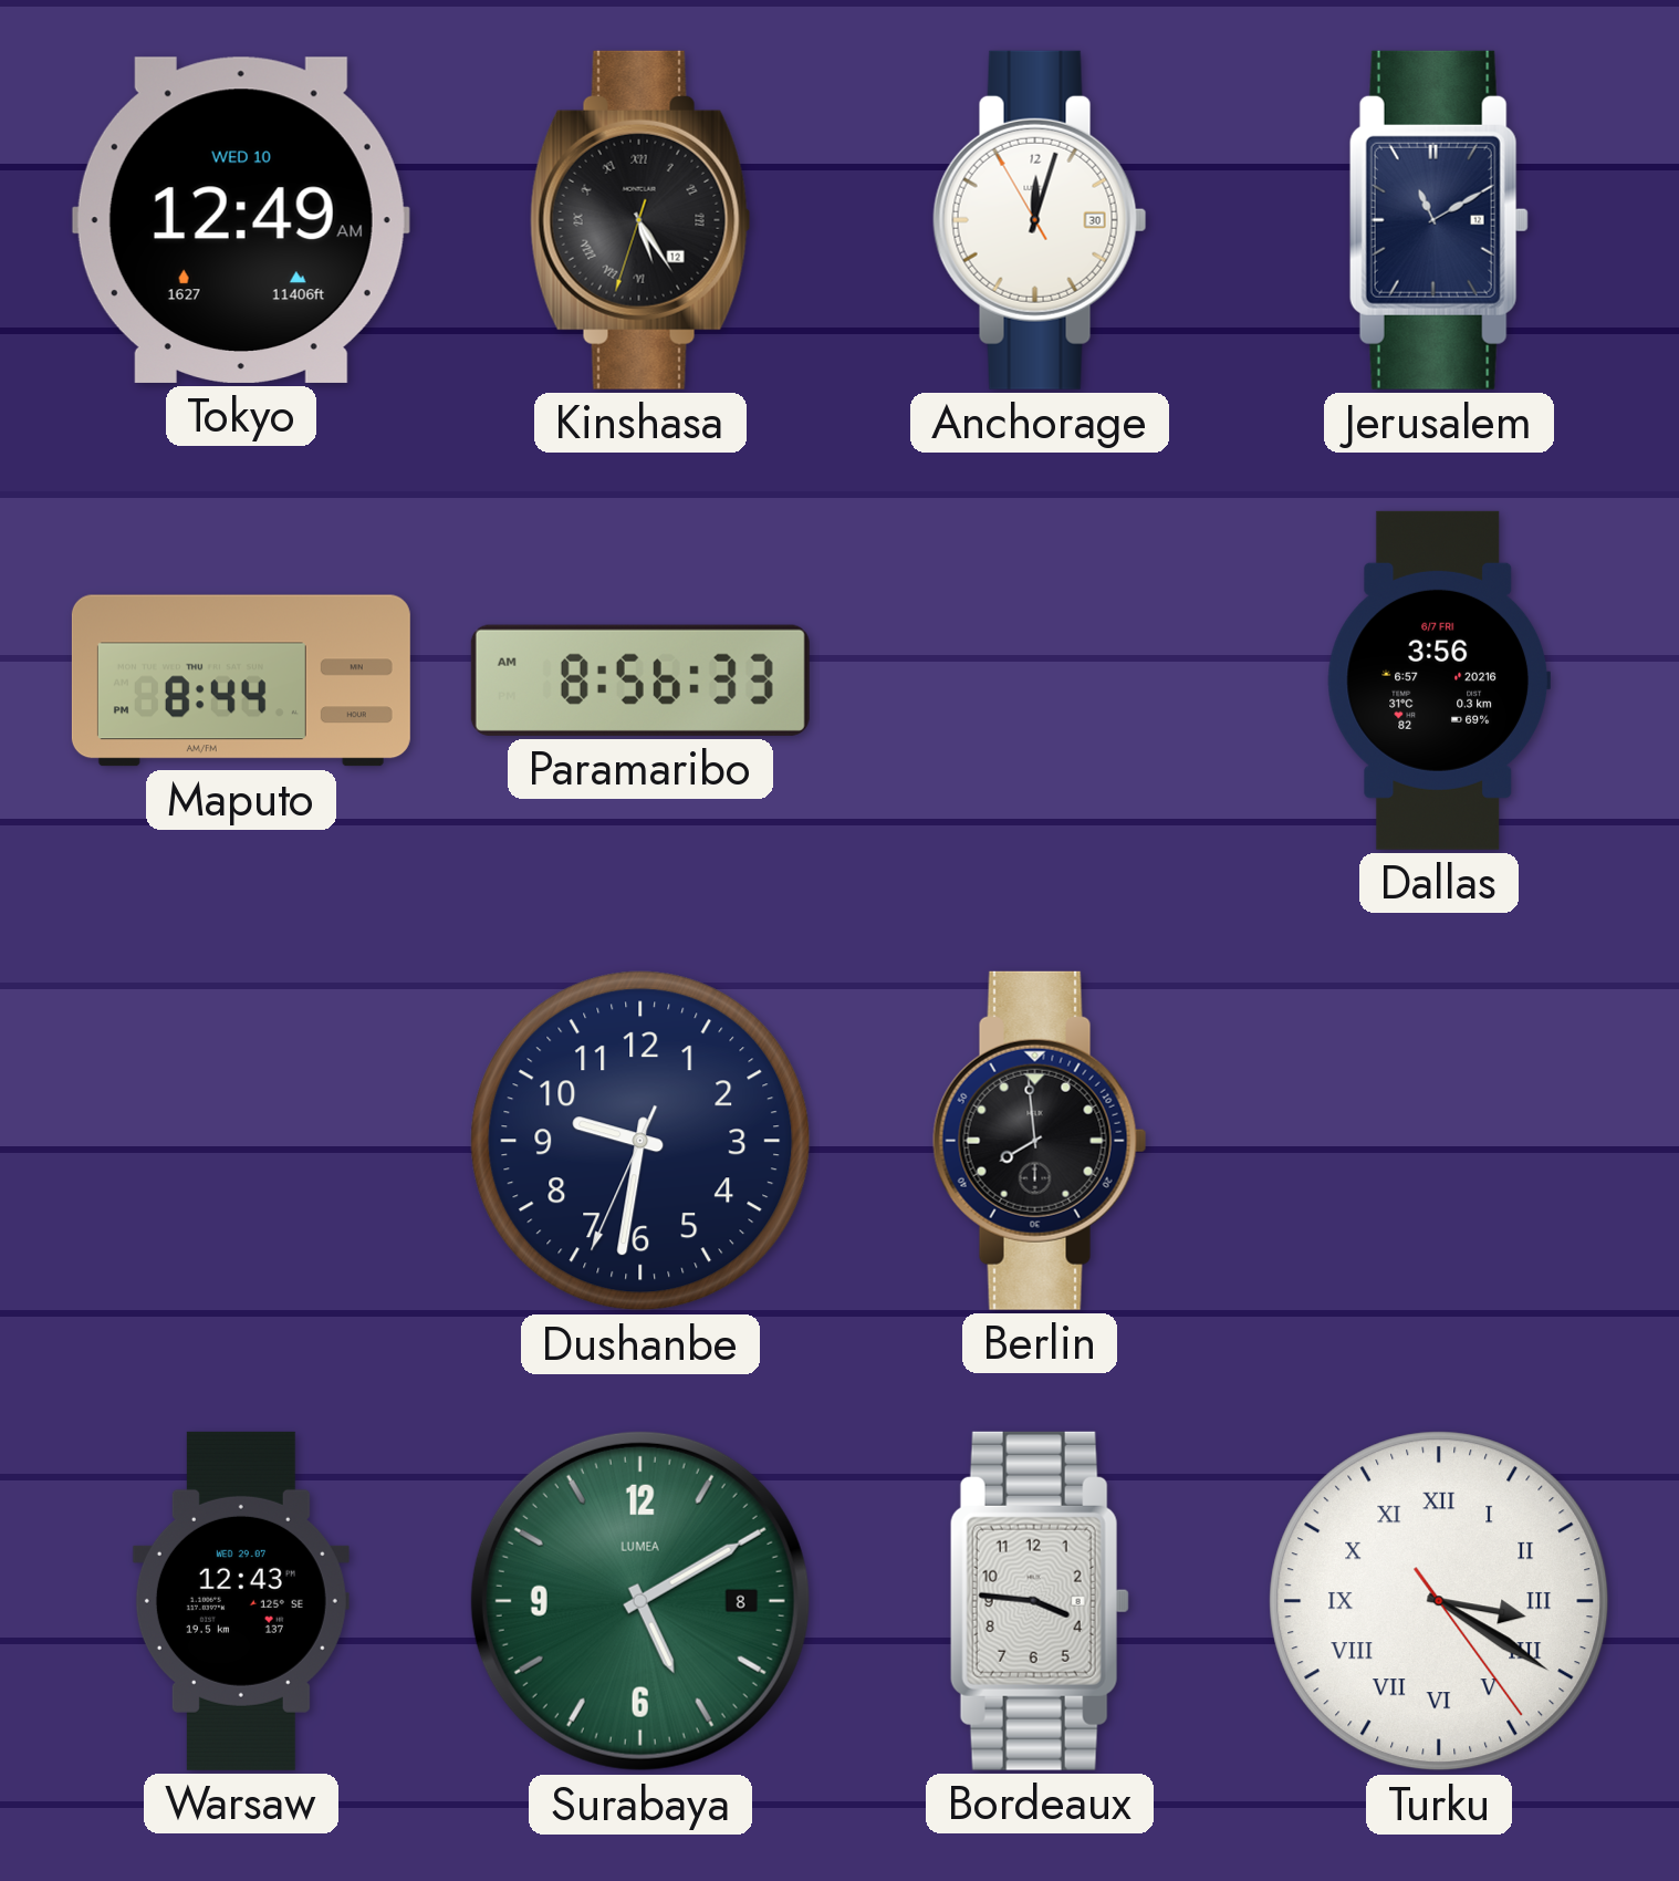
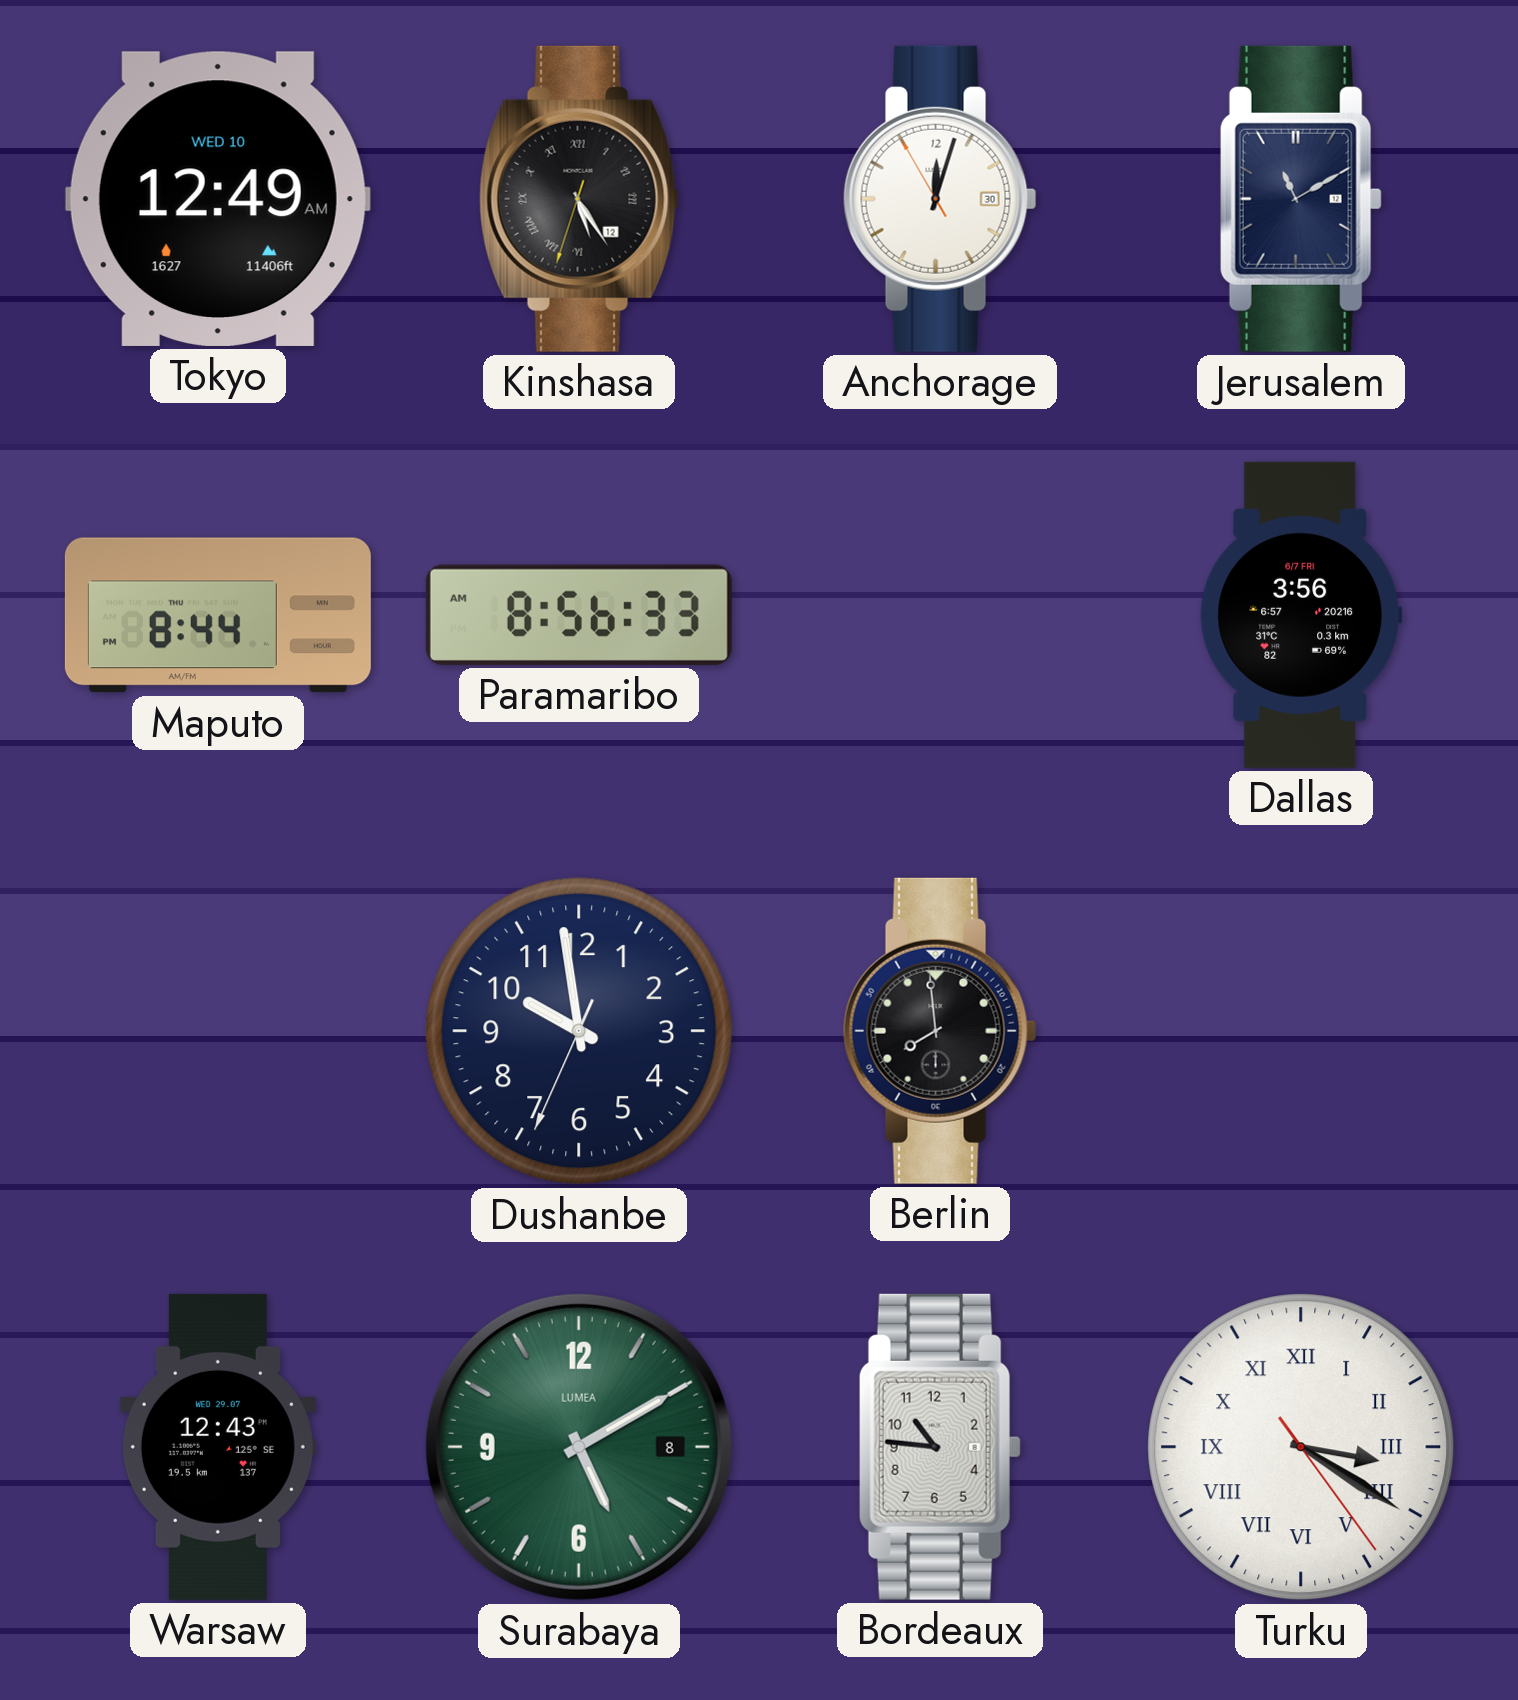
Dushanbe: 9:31 -> 9:58
Bordeaux: 3:46 -> 10:46
